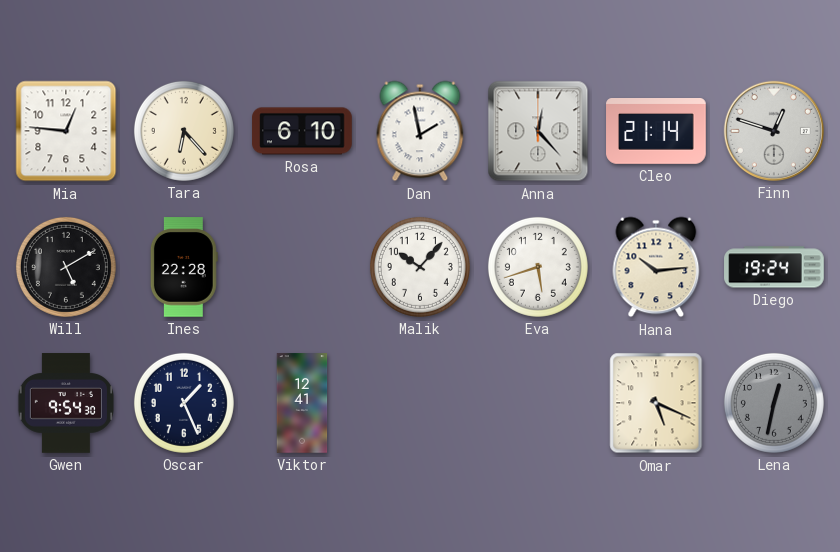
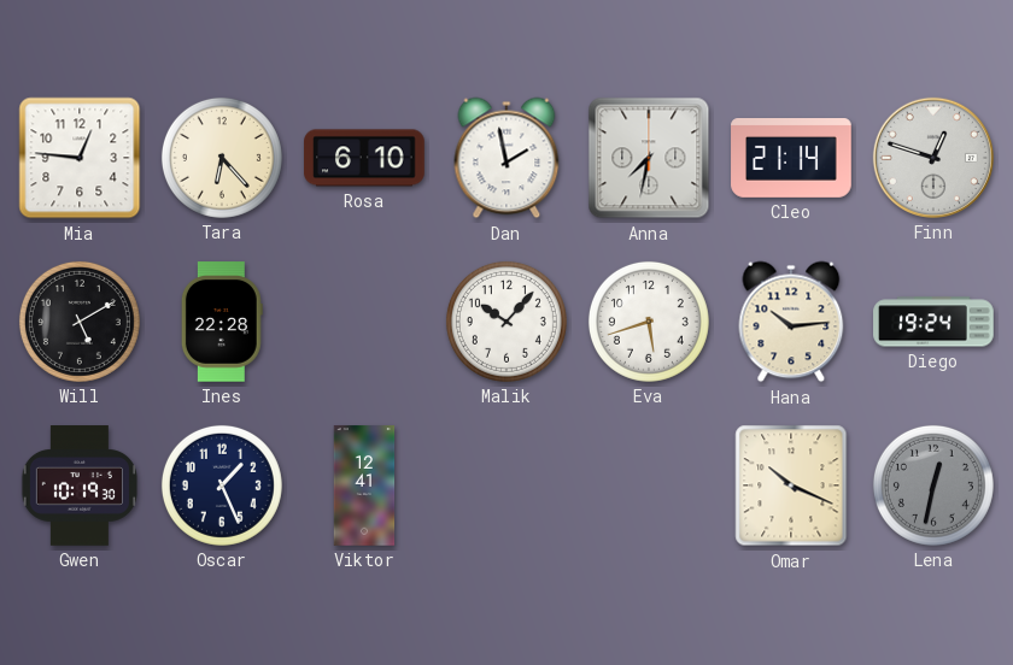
Anna: 12:23 -> 7:32
Gwen: 9:54 -> 10:19
Omar: 5:19 -> 10:19
